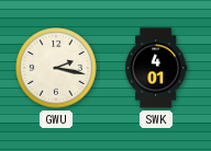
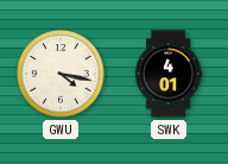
GWU: 2:17 -> 4:17
